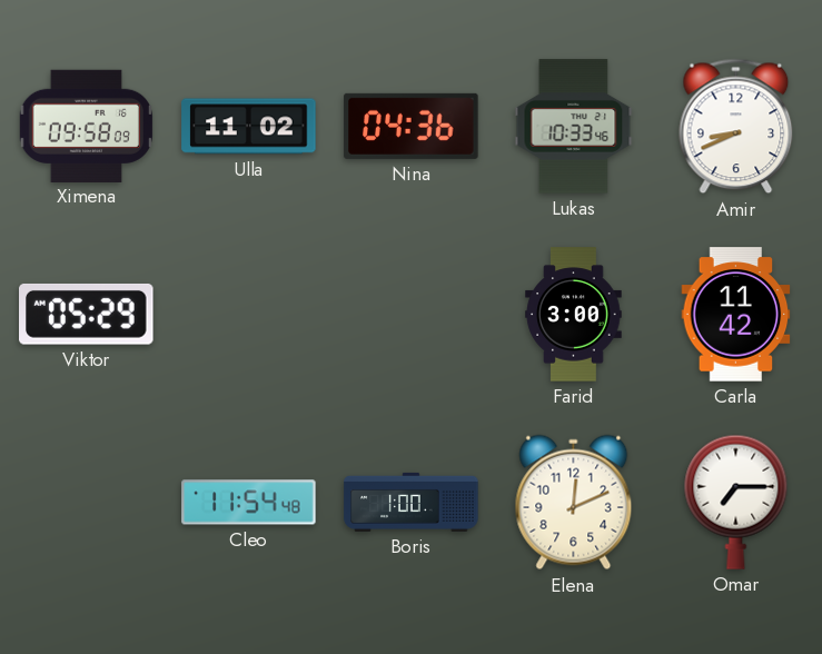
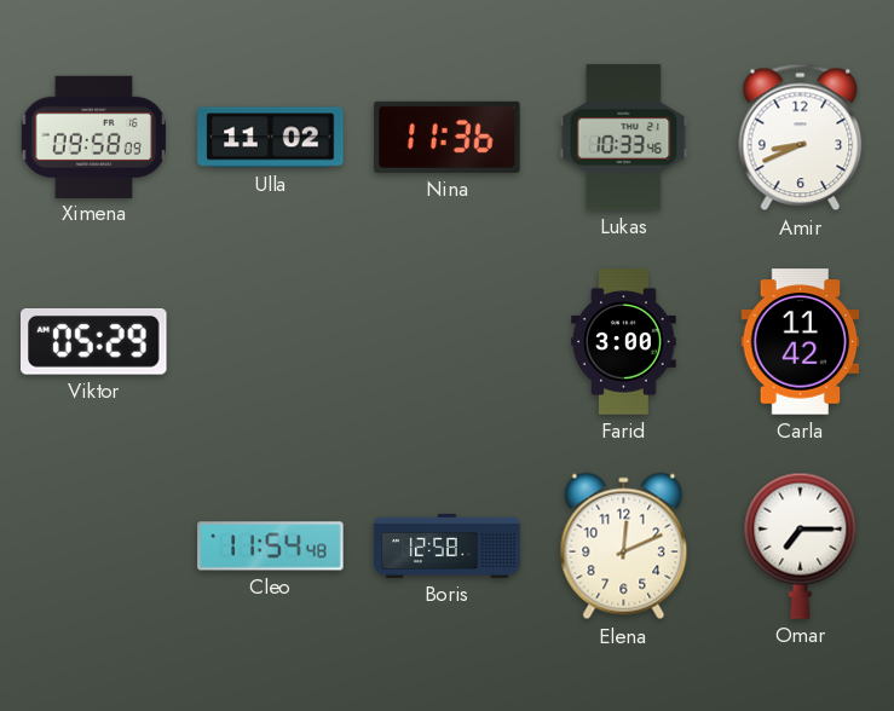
Nina: 04:36 -> 11:36
Boris: 1:00 -> 12:58
